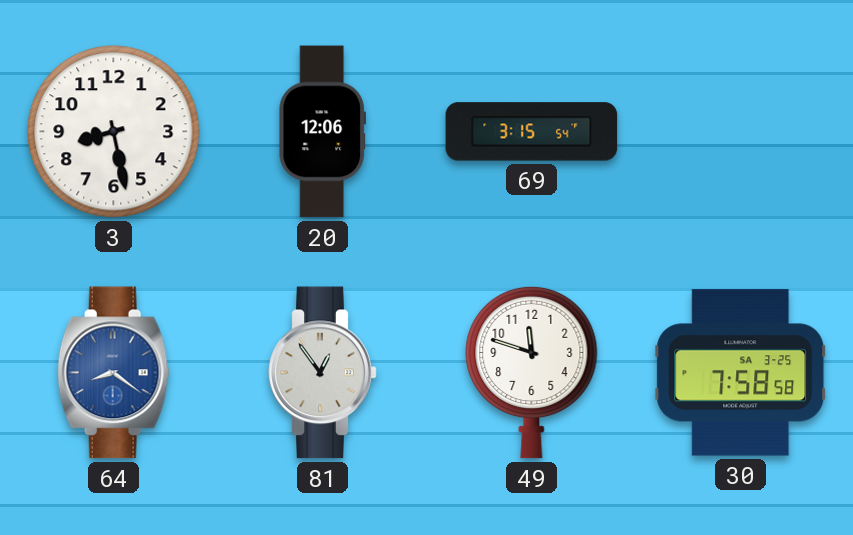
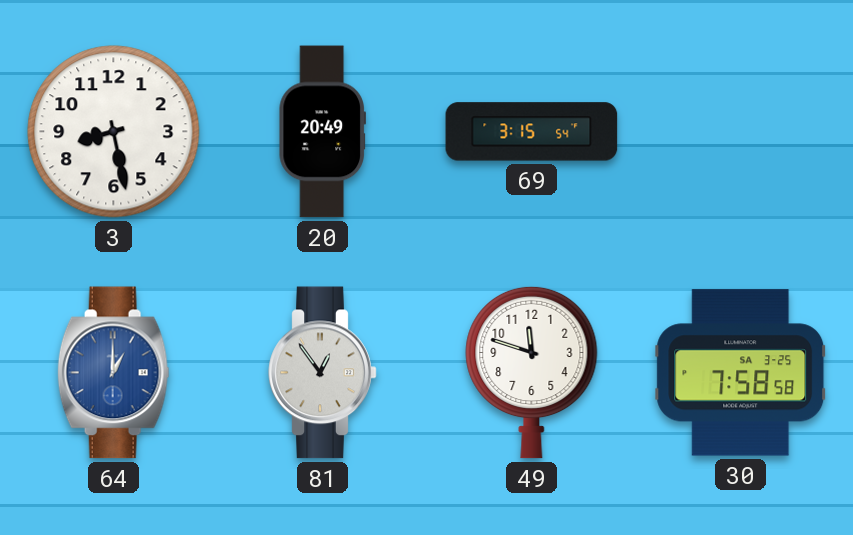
20: 12:06 -> 20:49
64: 8:21 -> 1:00
